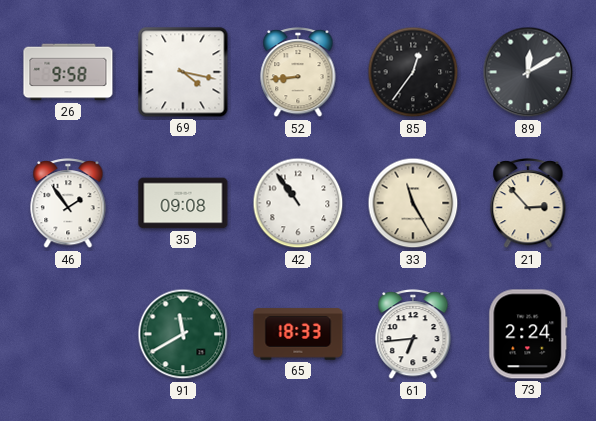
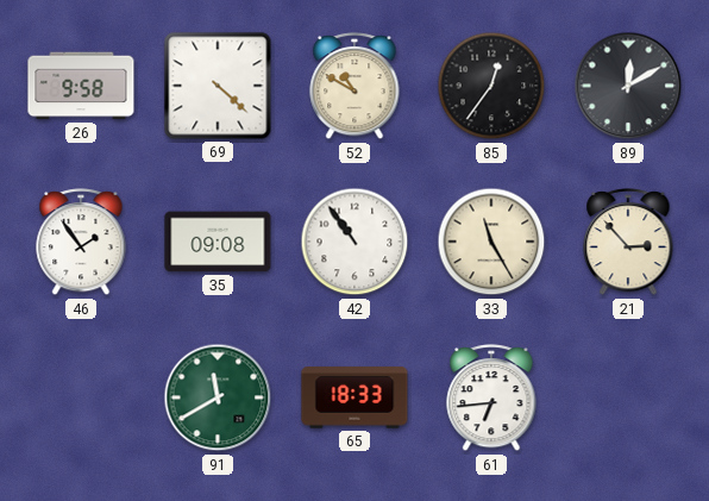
69: 4:17 -> 4:22
52: 8:44 -> 10:50
73: 2:24 -> none
